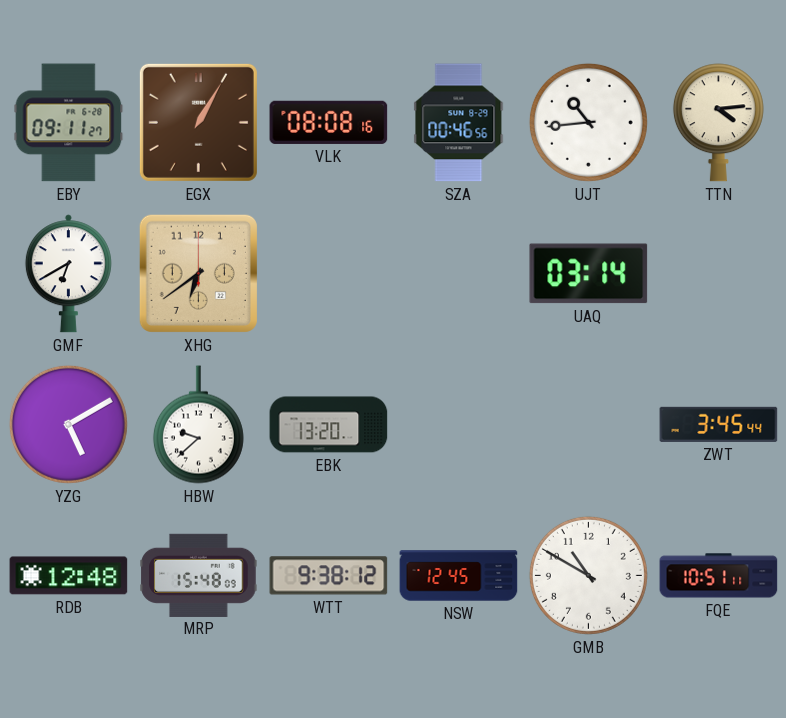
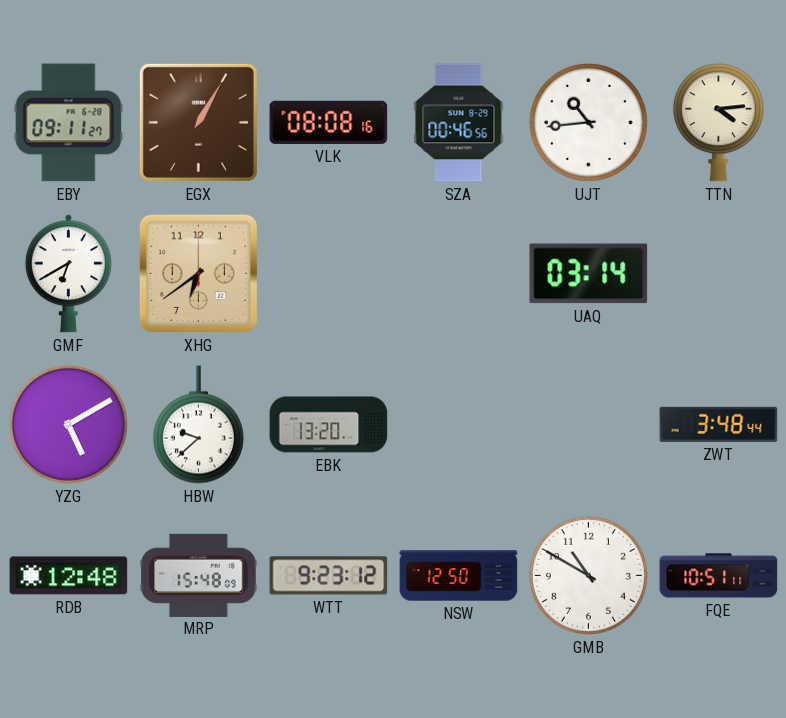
ZWT: 3:45 -> 3:48
WTT: 9:38 -> 9:23
NSW: 12:45 -> 12:50
